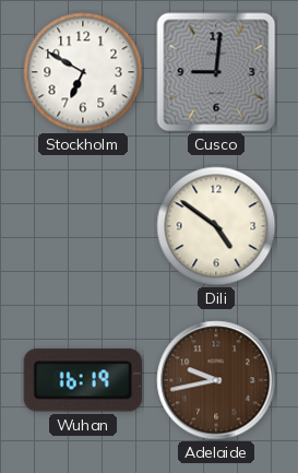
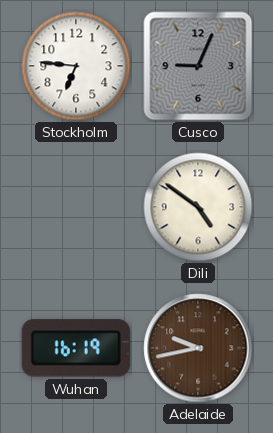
Stockholm: 6:50 -> 6:46
Cusco: 9:01 -> 9:04
